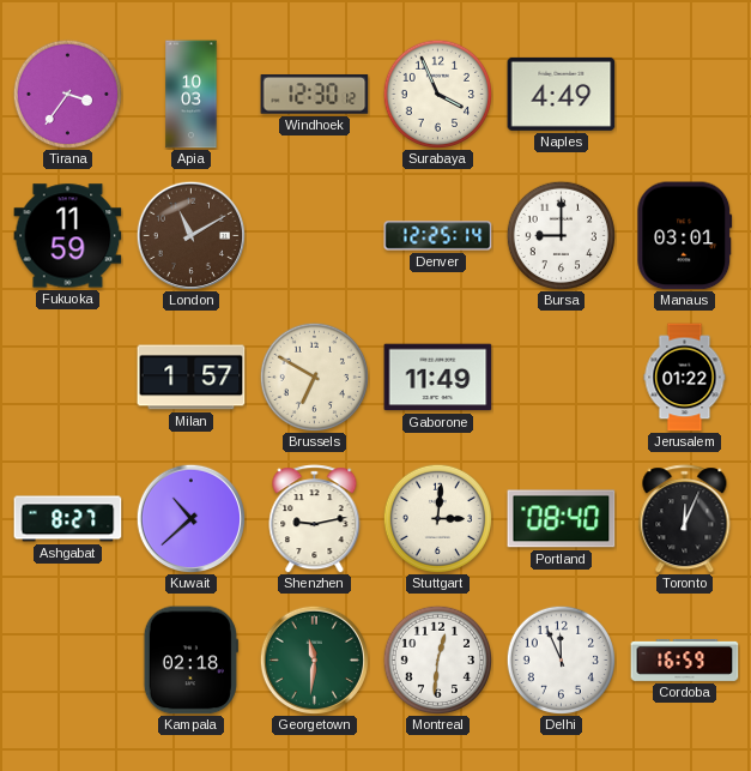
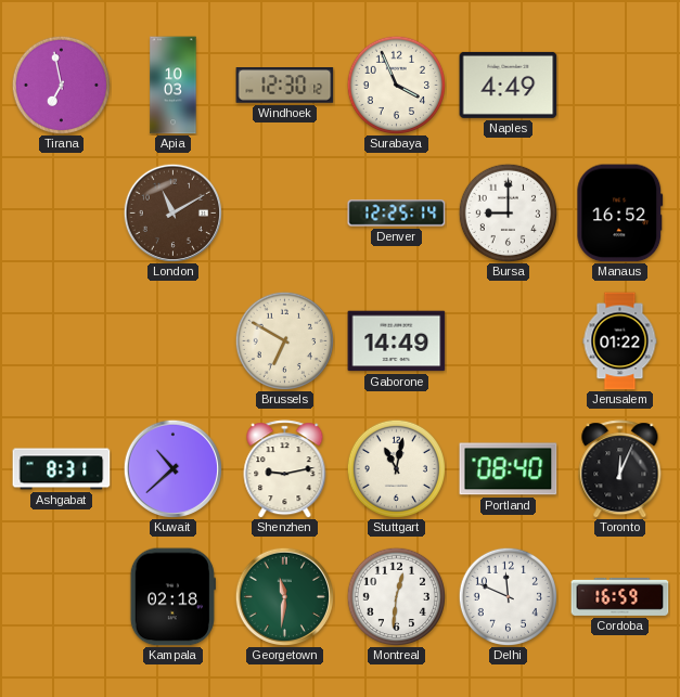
Tirana: 3:36 -> 6:58
Fukuoka: 11:59 -> none
Manaus: 03:01 -> 16:52
Milan: 1:57 -> none
Gaborone: 11:49 -> 14:49
Ashgabat: 8:27 -> 8:31
Stuttgart: 3:01 -> 11:02
Delhi: 11:56 -> 11:49
